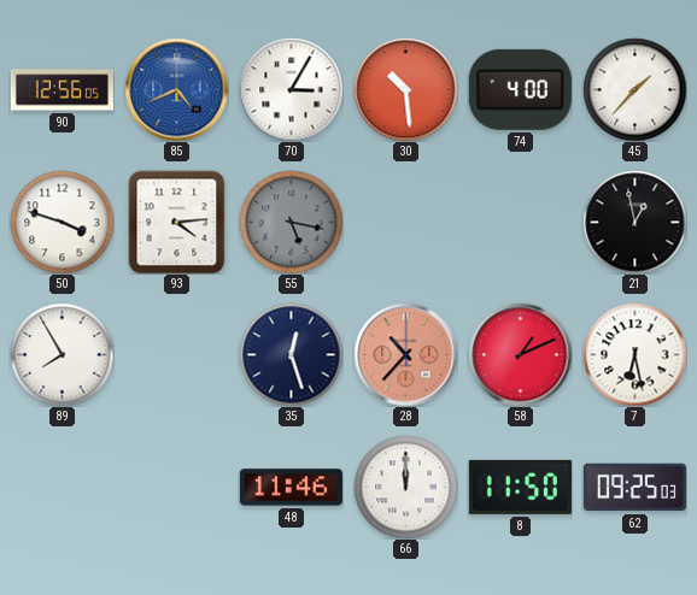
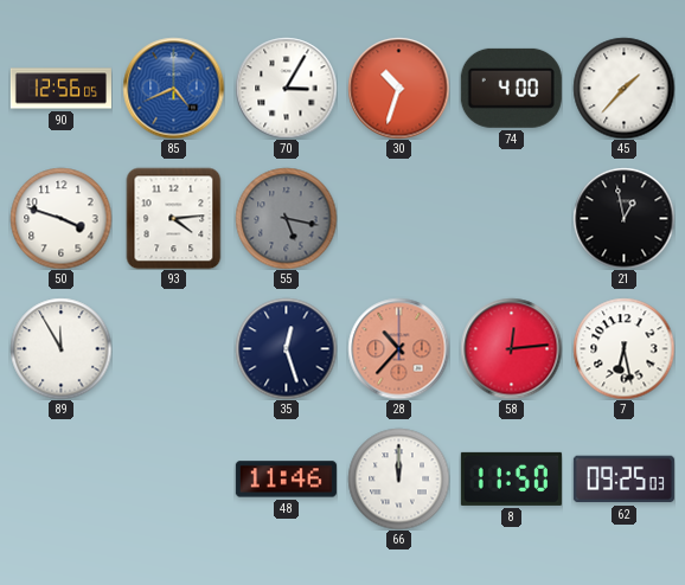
30: 10:29 -> 10:33
89: 7:55 -> 11:55
58: 1:11 -> 12:14
